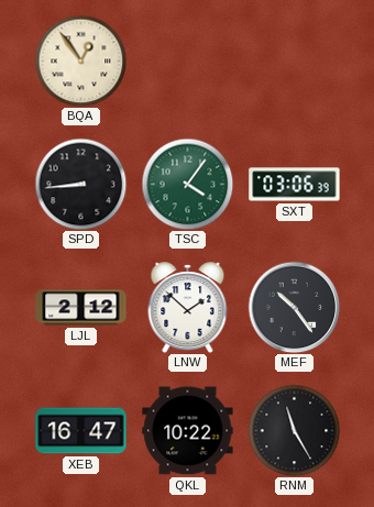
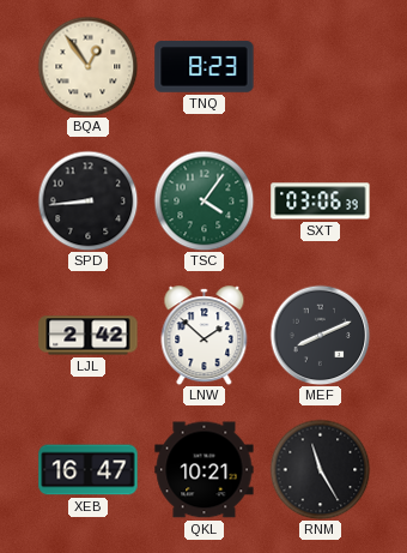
TNQ: none -> 8:23
LJL: 2:12 -> 2:42
MEF: 10:24 -> 8:11
QKL: 10:22 -> 10:21
